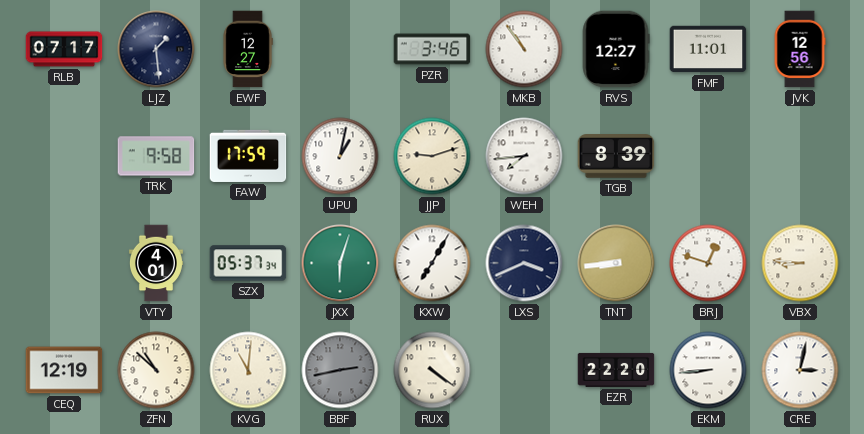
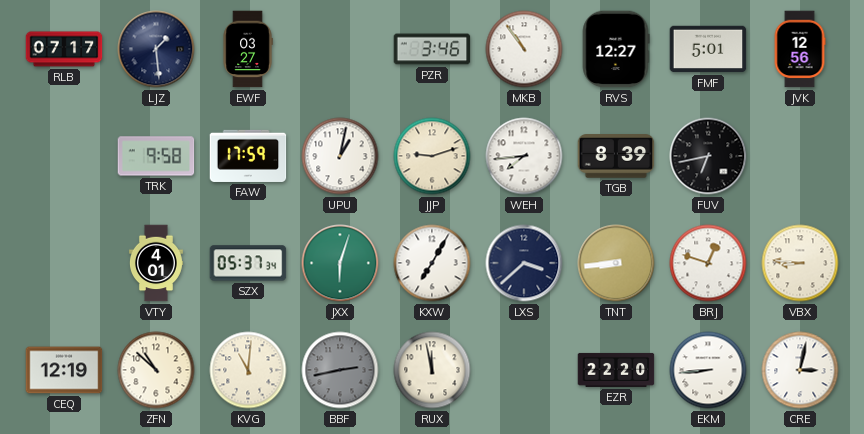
EWF: 12:27 -> 03:27
FMF: 11:01 -> 5:01
FUV: none -> 6:43
LXS: 3:41 -> 3:38
RUX: 4:21 -> 11:58
